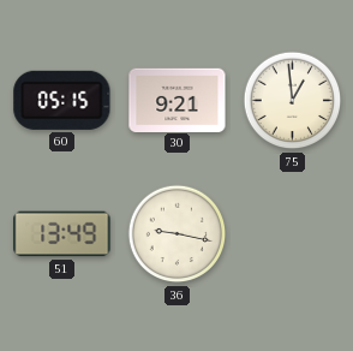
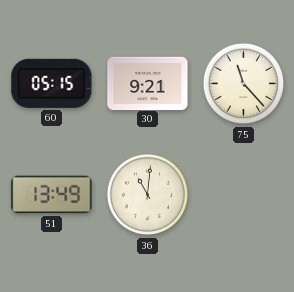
75: 12:59 -> 11:23
36: 9:17 -> 11:01
